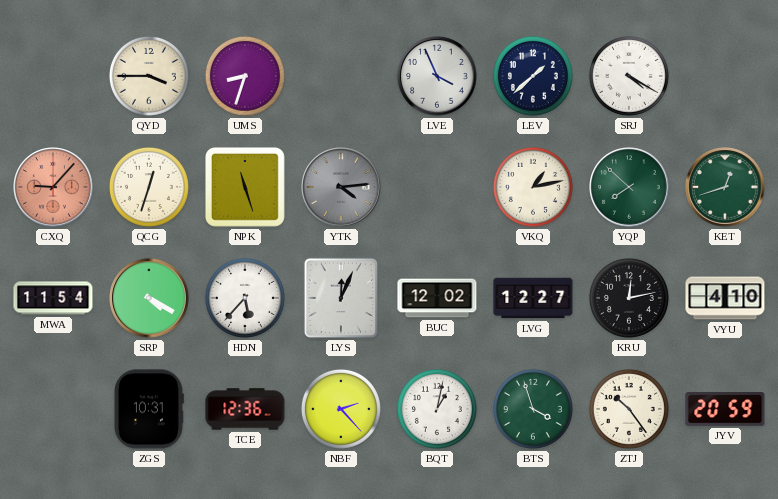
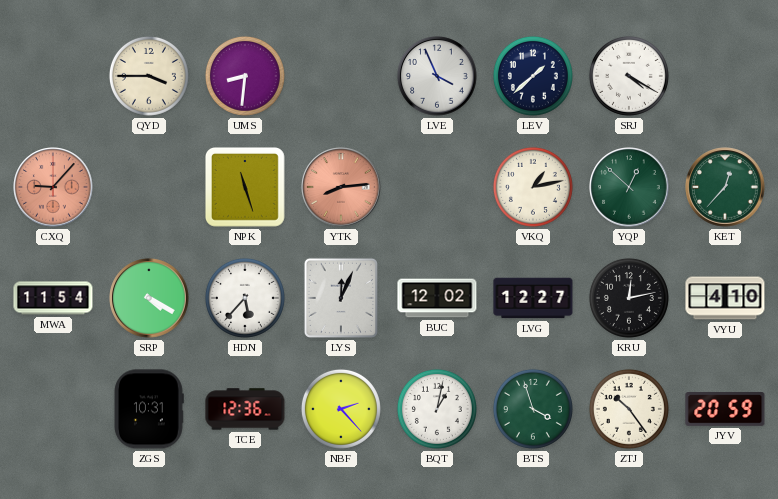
UMS: 8:33 -> 8:31
QCG: 12:33 -> none
YTK: 4:14 -> 8:14
YTK dial: grey -> salmon
YQP: 7:52 -> 12:52
KET: 12:42 -> 12:37
